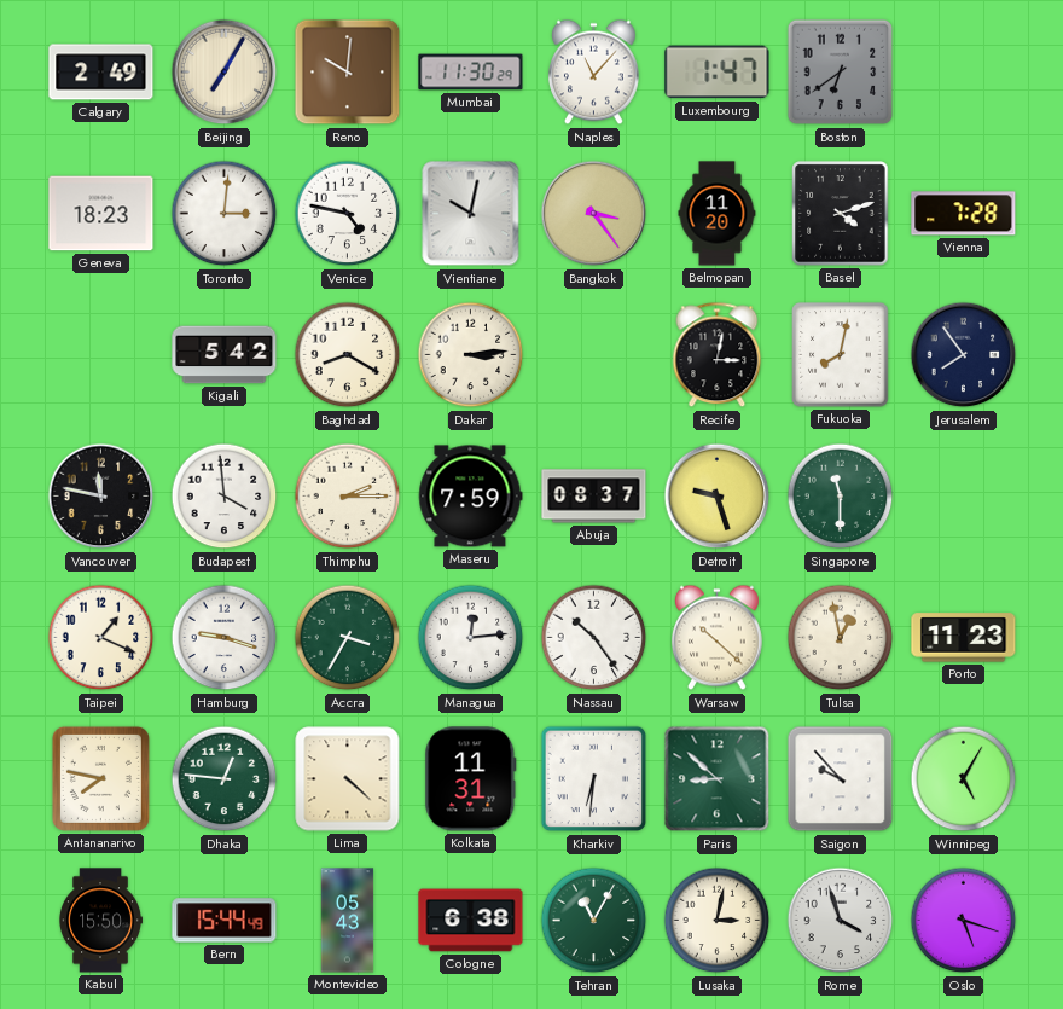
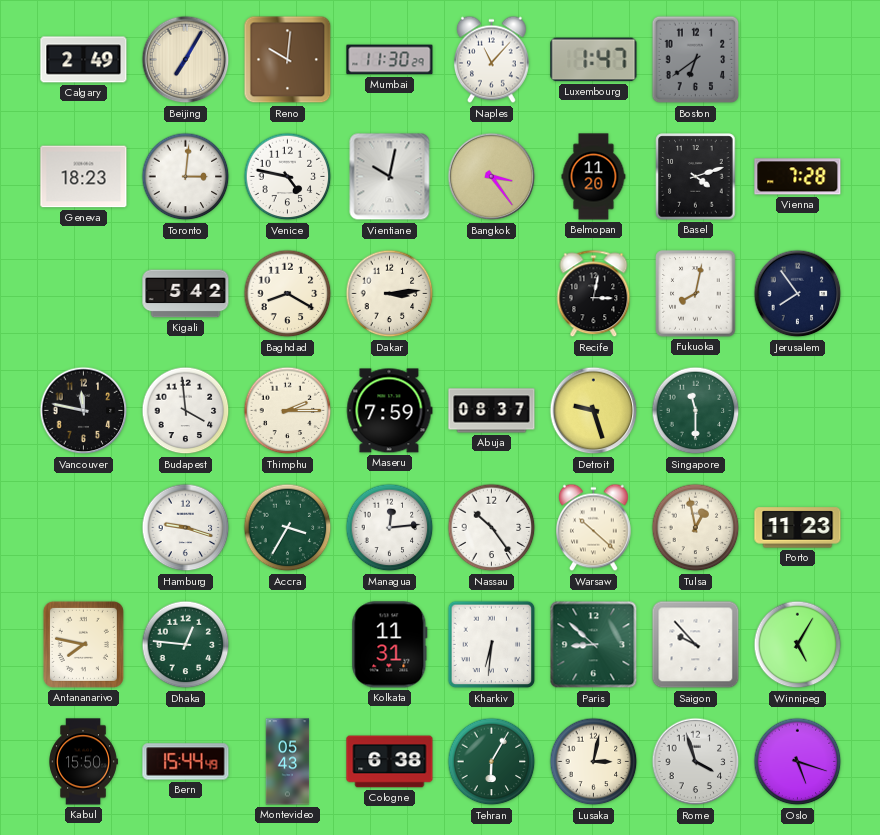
Taipei: 1:19 -> none
Lima: 4:22 -> none
Tehran: 11:05 -> 6:05
